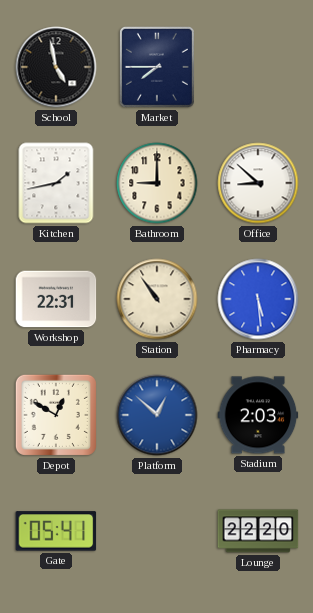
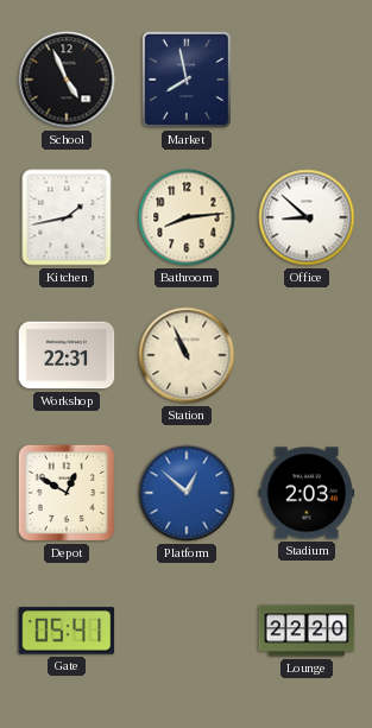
School: 4:58 -> 4:56
Market: 7:45 -> 7:58
Bathroom: 9:00 -> 8:14
Station: 10:54 -> 10:56
Pharmacy: 5:29 -> none
